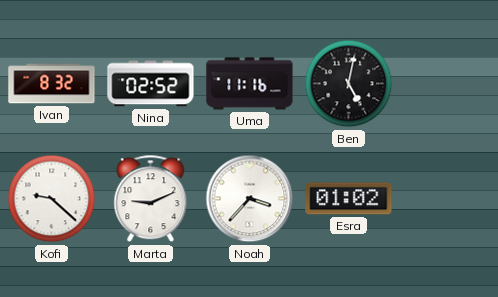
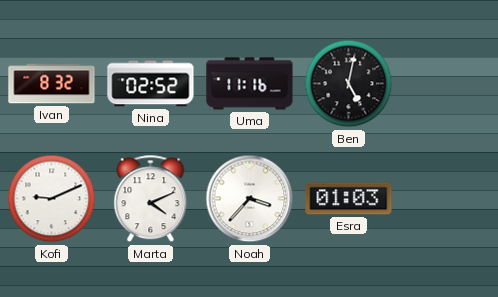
Kofi: 9:22 -> 9:11
Marta: 9:11 -> 4:11
Esra: 01:02 -> 01:03
